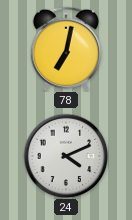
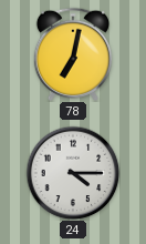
24: 4:11 -> 4:15
